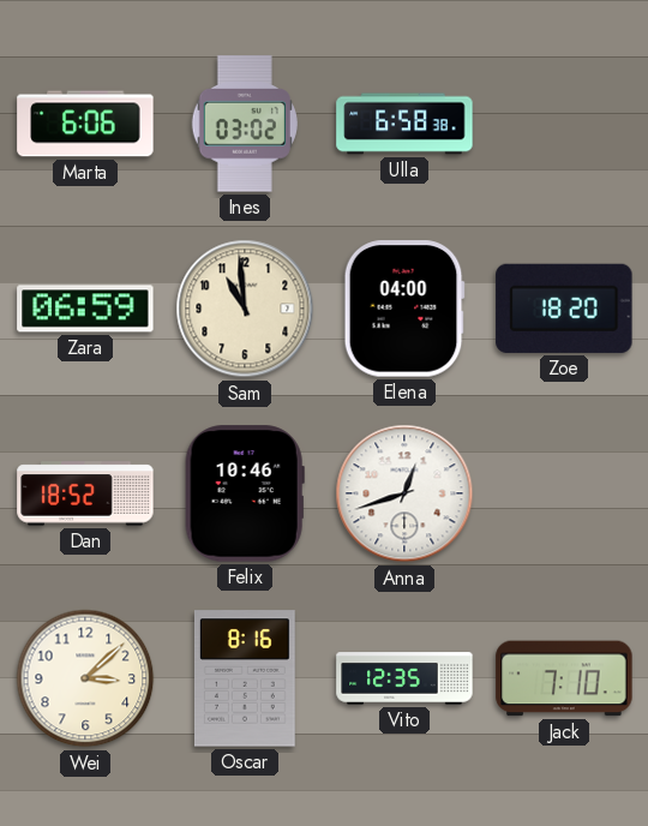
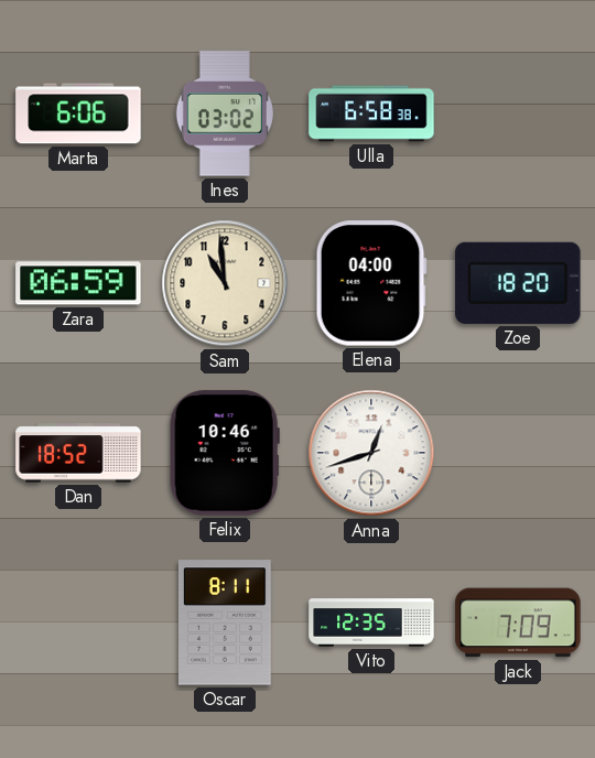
Wei: 3:08 -> none
Oscar: 8:16 -> 8:11
Jack: 7:10 -> 7:09
